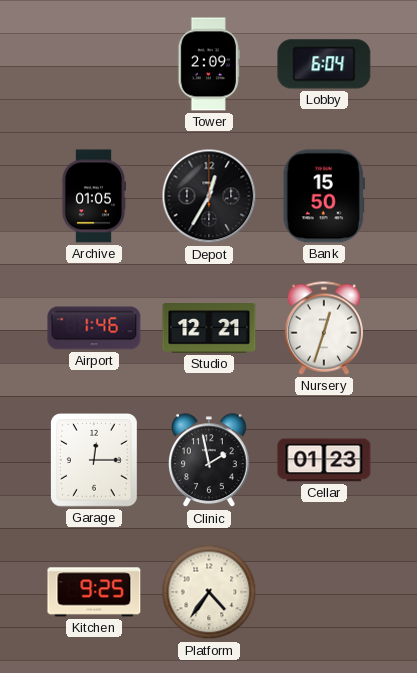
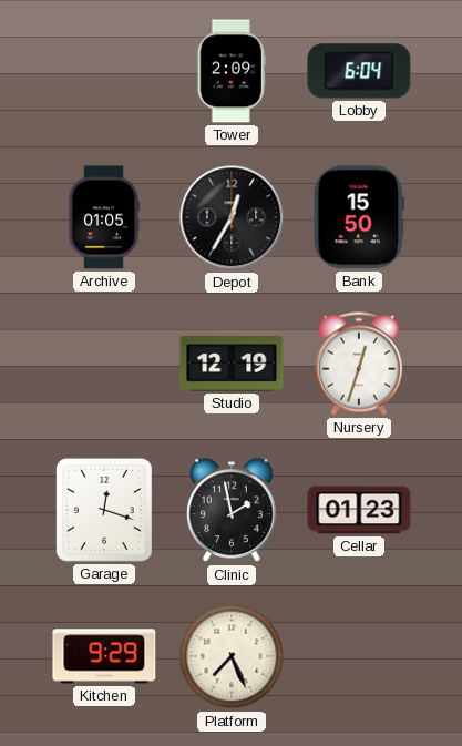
Airport: 1:46 -> none
Studio: 12:21 -> 12:19
Garage: 12:15 -> 12:18
Kitchen: 9:25 -> 9:29
Platform: 4:36 -> 7:26
